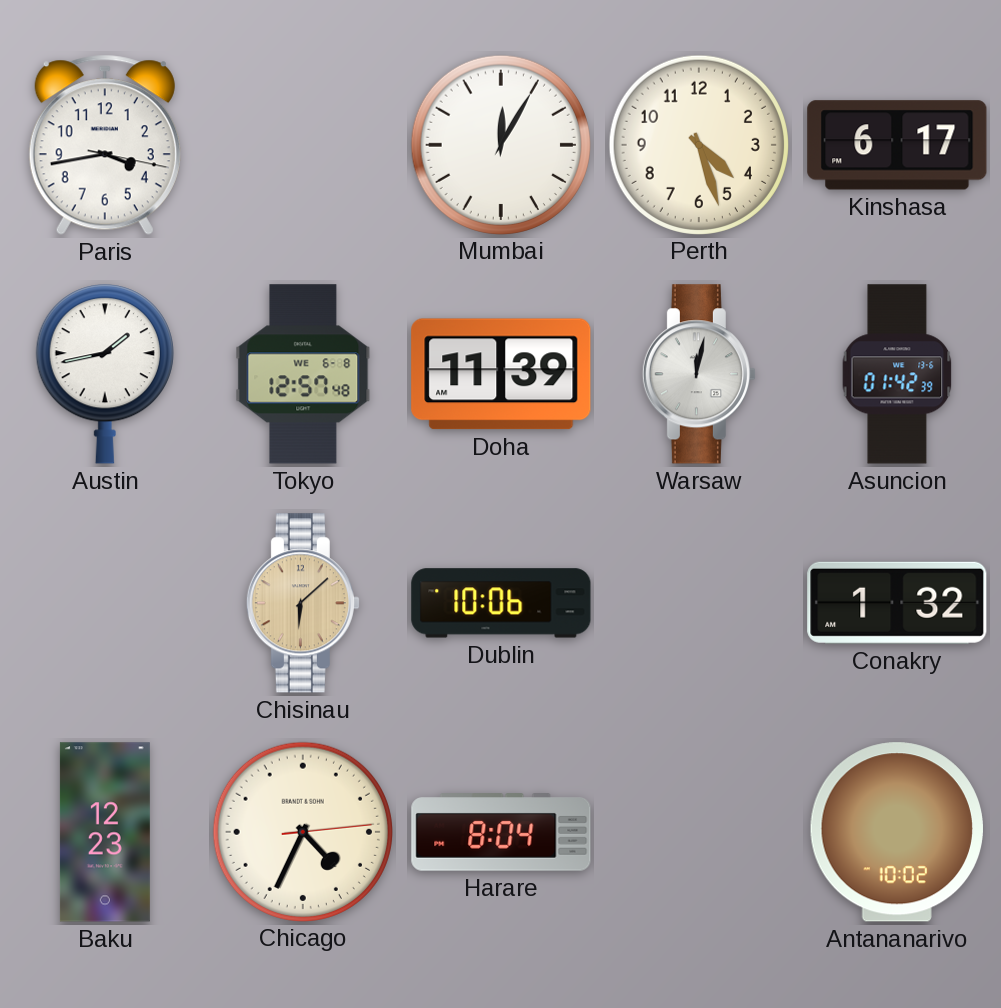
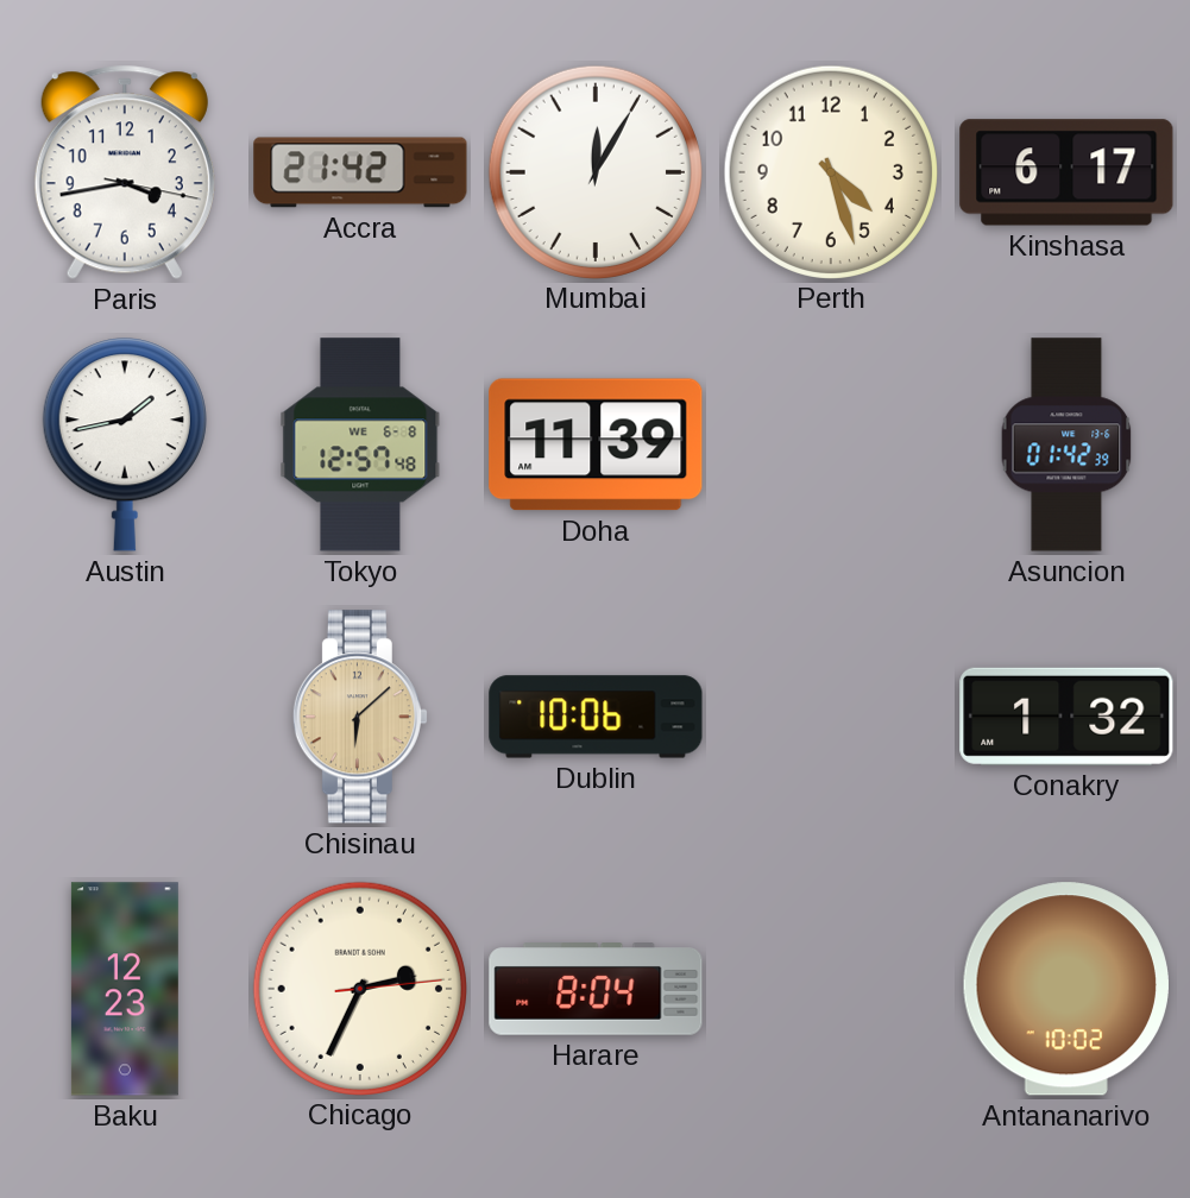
Accra: none -> 21:42
Warsaw: 12:02 -> none
Chicago: 4:34 -> 2:34
